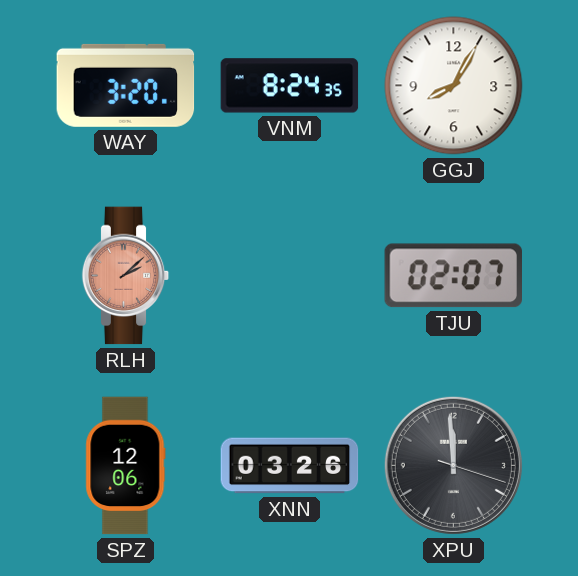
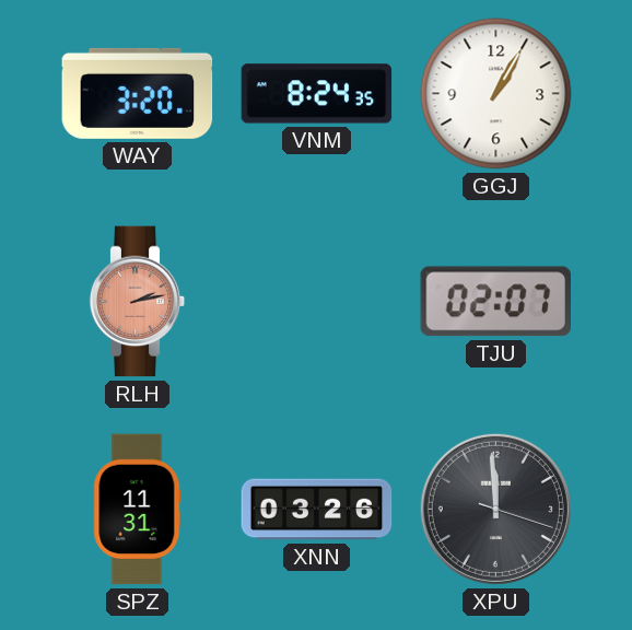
GGJ: 8:05 -> 1:05
RLH: 2:08 -> 2:13
SPZ: 12:06 -> 11:31
